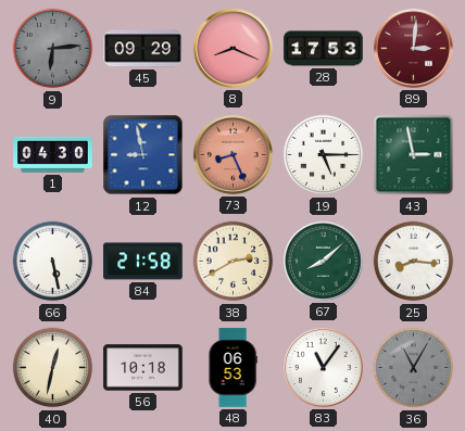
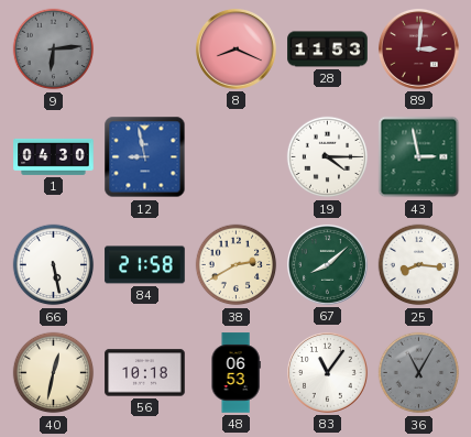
45: 09:29 -> none
28: 17:53 -> 11:53
73: 8:26 -> none
19: 5:15 -> 4:15
